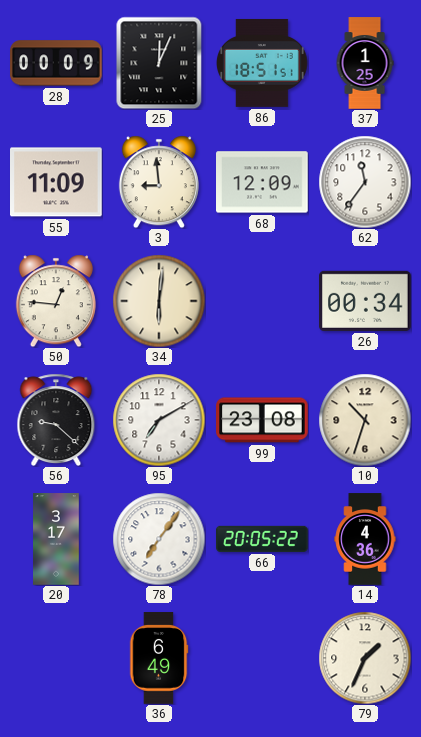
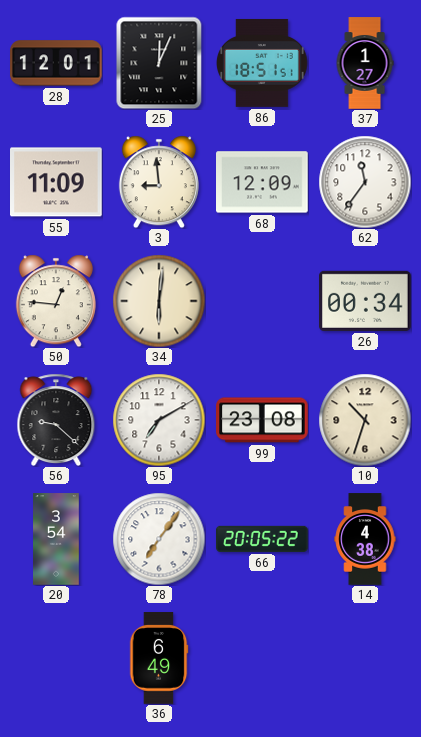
28: 00:09 -> 12:01
37: 1:25 -> 1:27
20: 3:17 -> 3:54
14: 4:36 -> 4:38
79: 1:34 -> none
